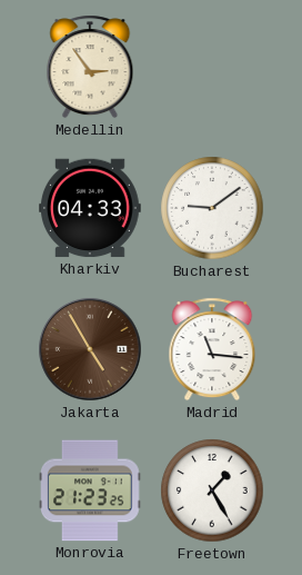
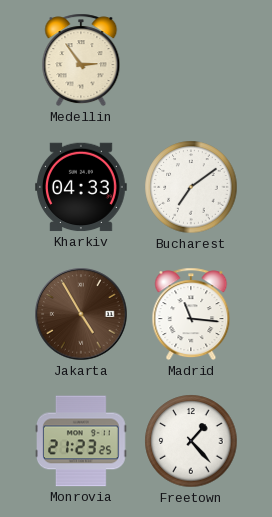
Bucharest: 9:09 -> 7:09
Freetown: 1:25 -> 1:23
